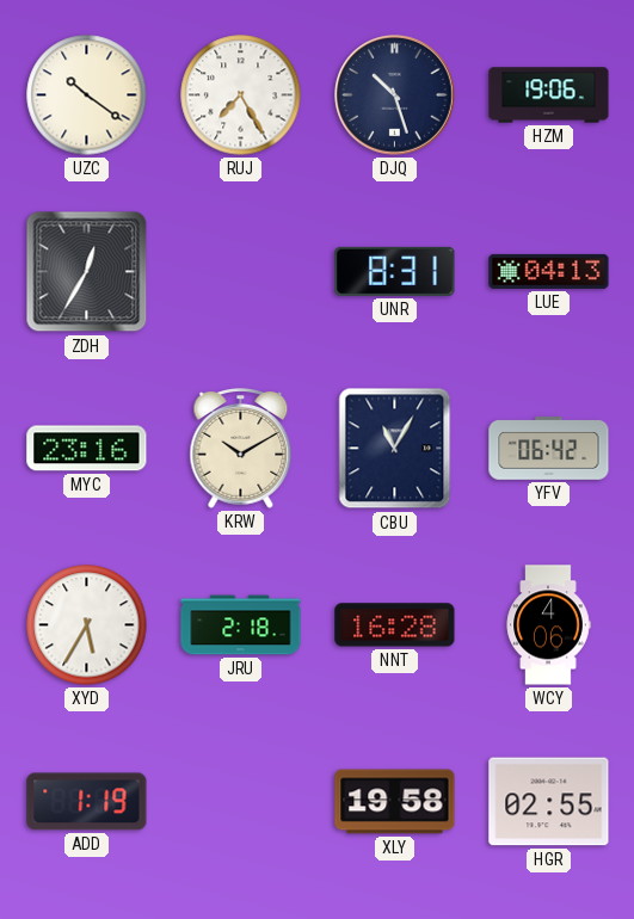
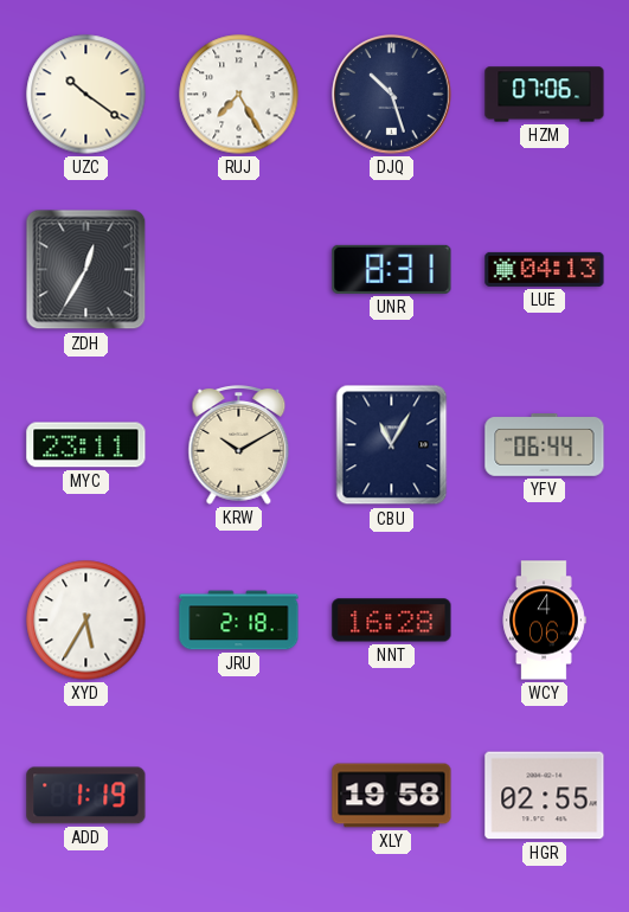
HZM: 19:06 -> 07:06
MYC: 23:16 -> 23:11
YFV: 06:42 -> 06:44
